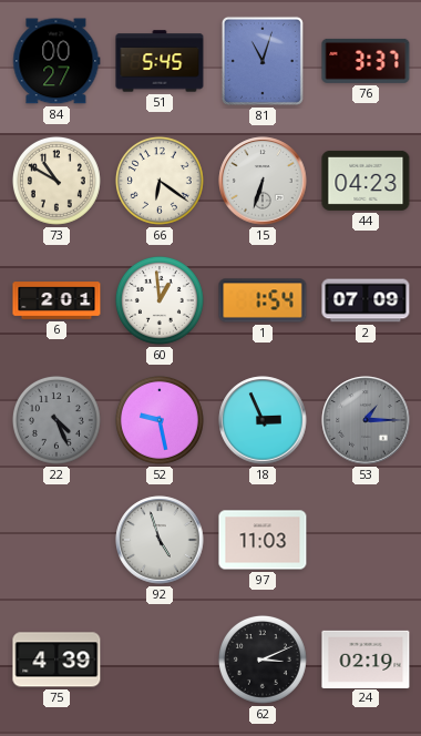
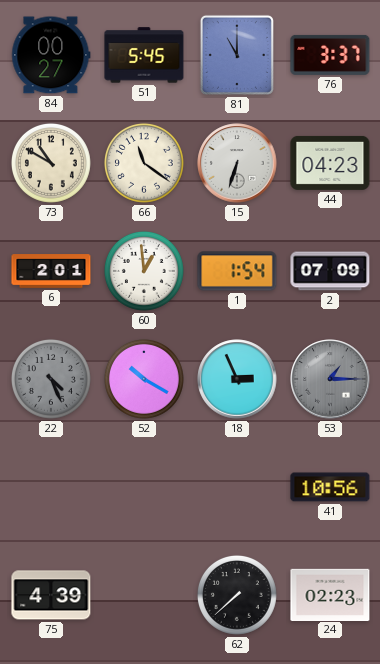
81: 11:03 -> 11:00
66: 6:21 -> 11:21
52: 9:28 -> 10:20
92: 4:57 -> none
97: 11:03 -> none
41: none -> 10:56
62: 3:11 -> 7:38
24: 02:19 -> 02:23
